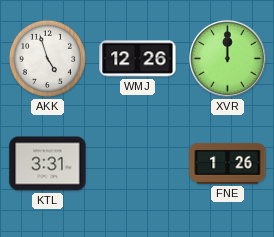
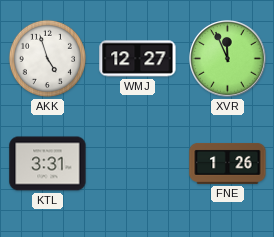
WMJ: 12:26 -> 12:27
XVR: 12:00 -> 11:56
